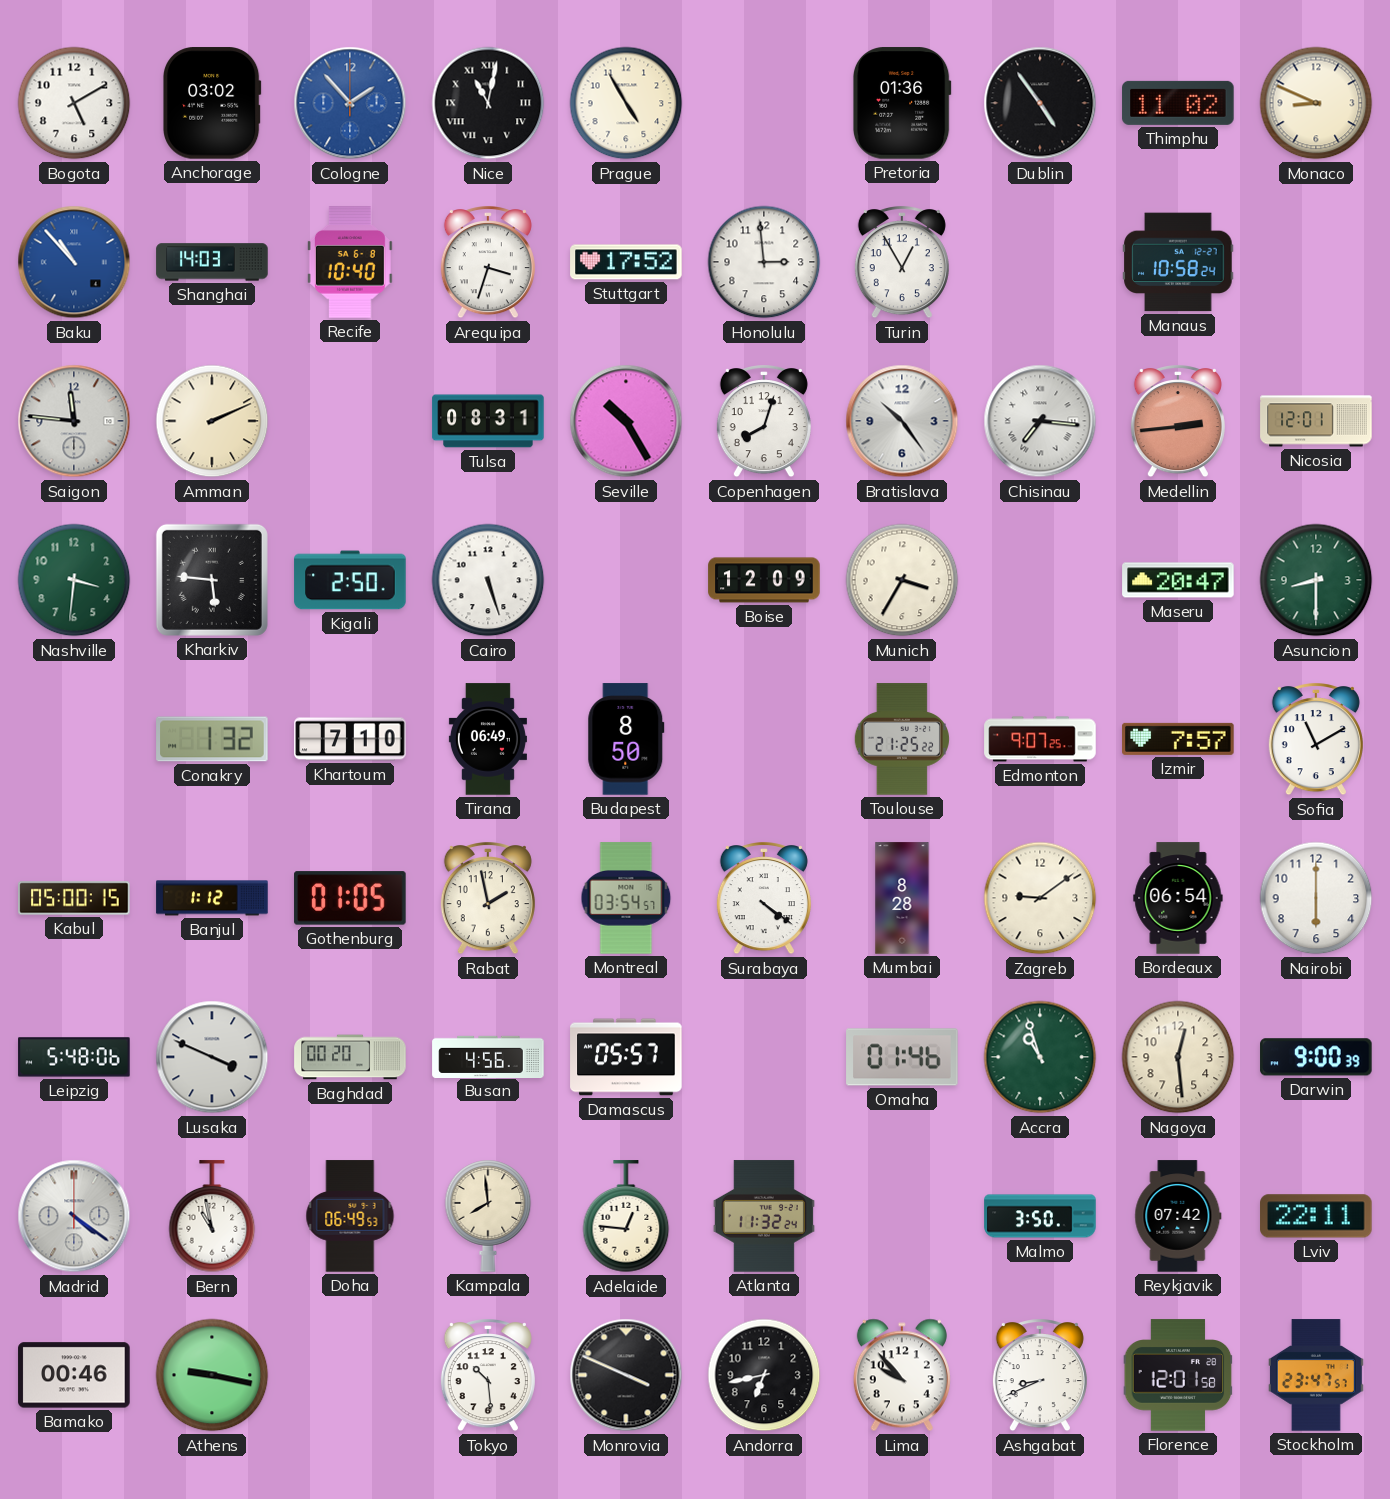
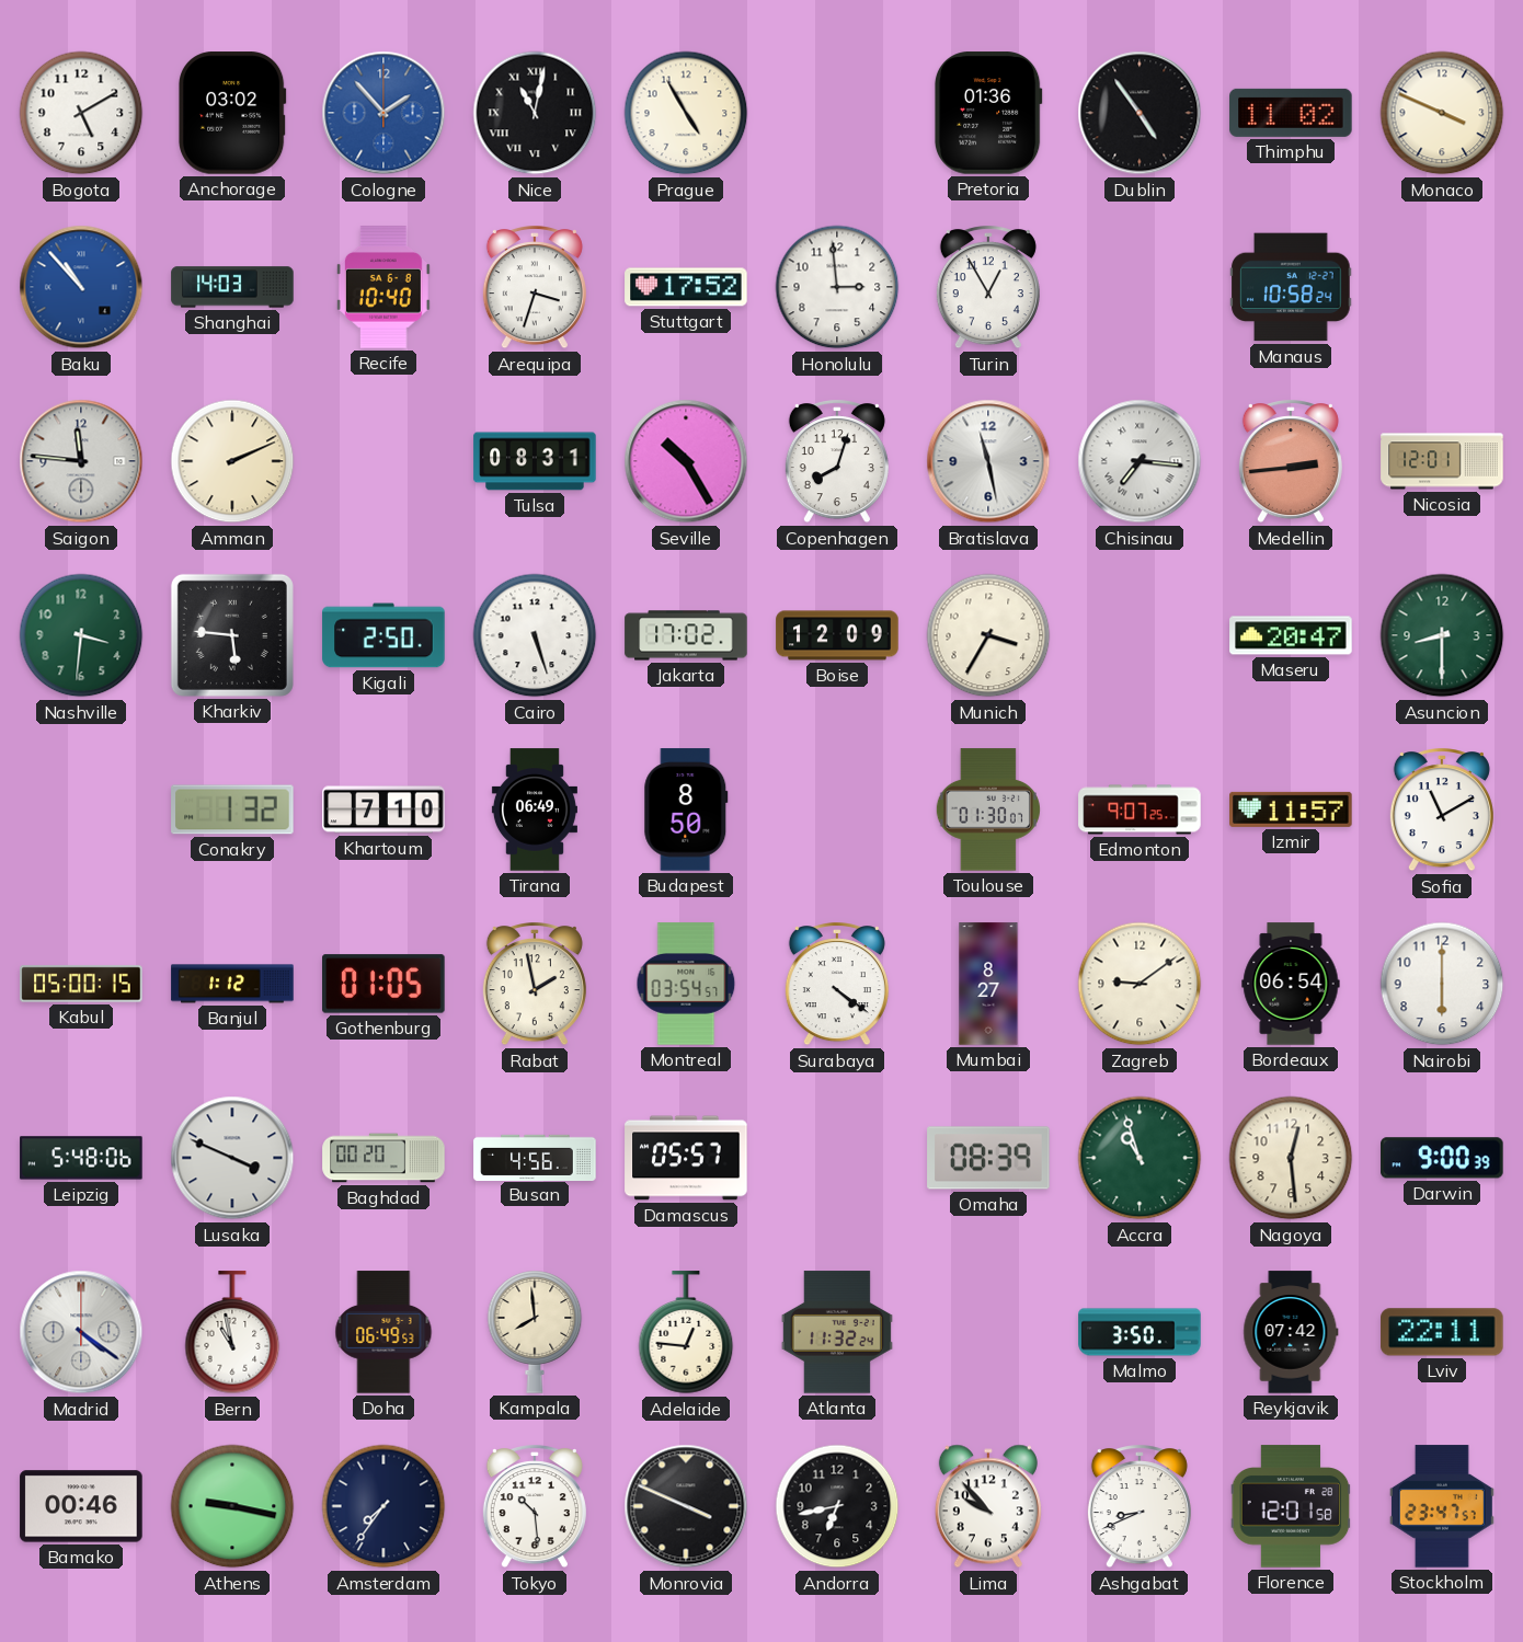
Monaco: 8:49 -> 3:49
Bratislava: 10:24 -> 11:28
Jakarta: none -> 17:02
Toulouse: 21:25 -> 01:30
Izmir: 7:57 -> 11:57
Mumbai: 8:28 -> 8:27
Omaha: 01:46 -> 08:39
Amsterdam: none -> 7:36
